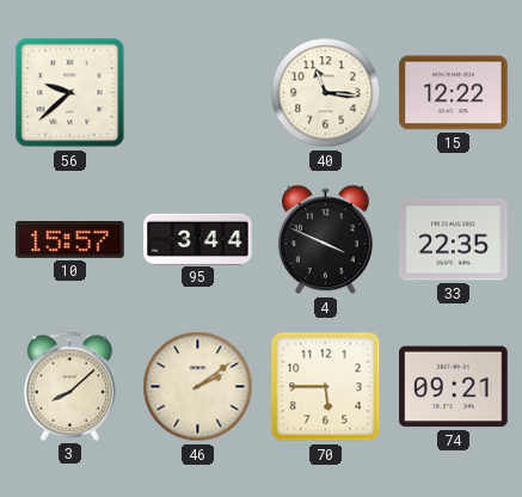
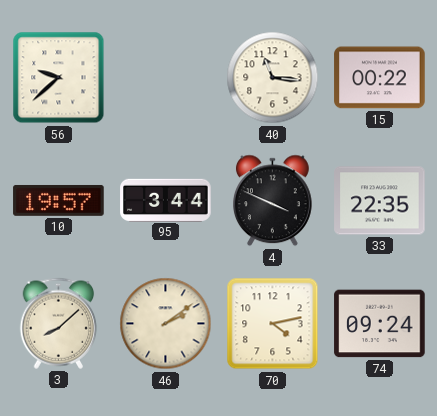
15: 12:22 -> 00:22
10: 15:57 -> 19:57
70: 5:45 -> 4:13
74: 09:21 -> 09:24
